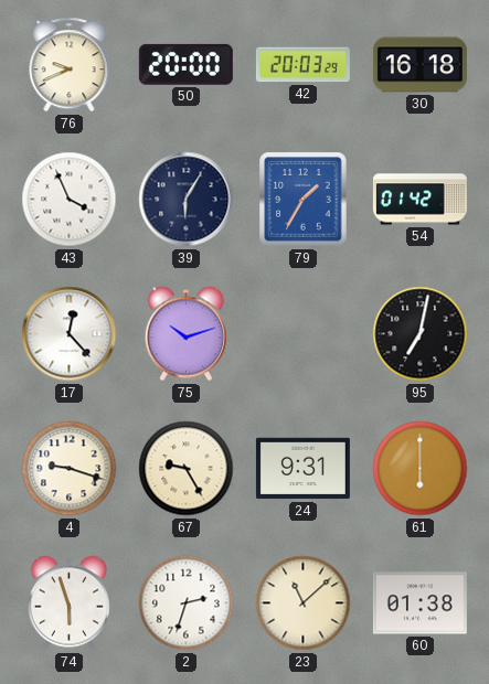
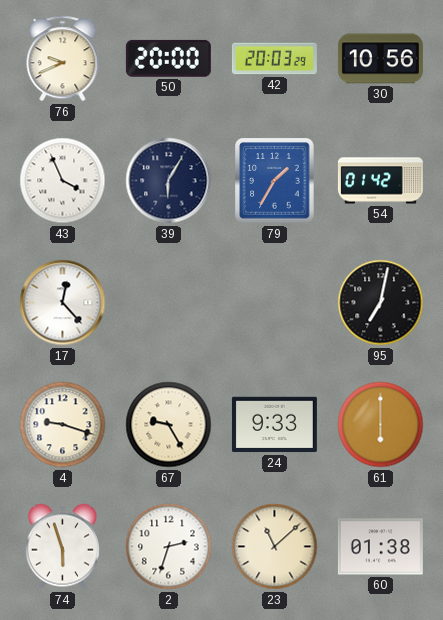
30: 16:18 -> 10:56
75: 10:12 -> none
24: 9:31 -> 9:33
